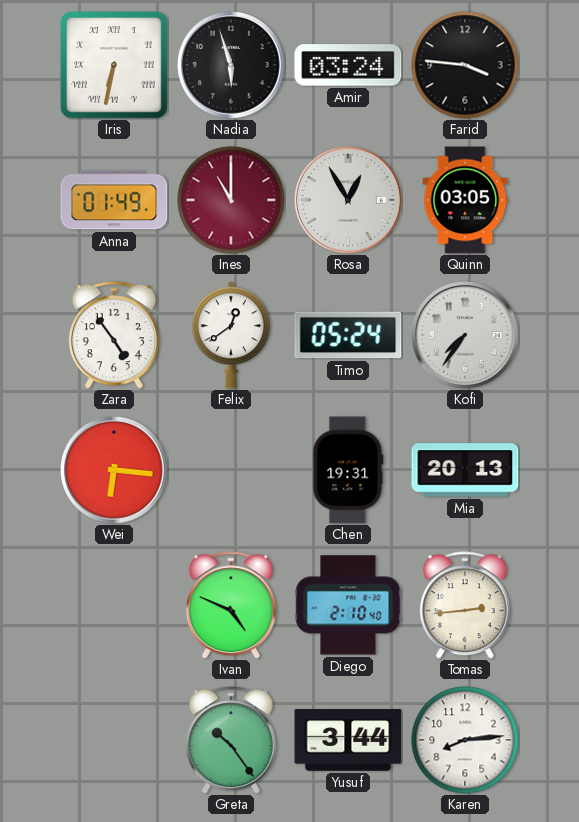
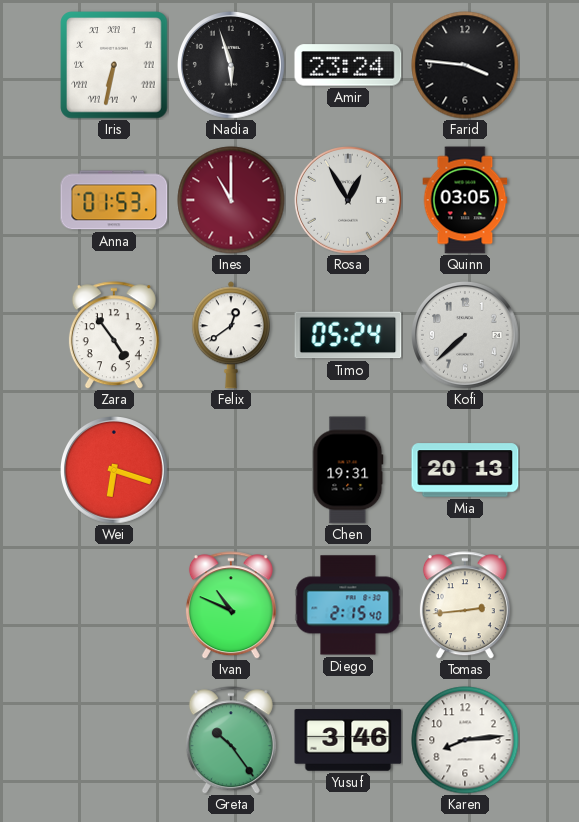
Amir: 03:24 -> 23:24
Anna: 01:49 -> 01:53
Kofi: 7:36 -> 7:38
Wei: 6:16 -> 6:18
Ivan: 4:49 -> 10:49
Diego: 2:10 -> 2:15
Yusuf: 3:44 -> 3:46
